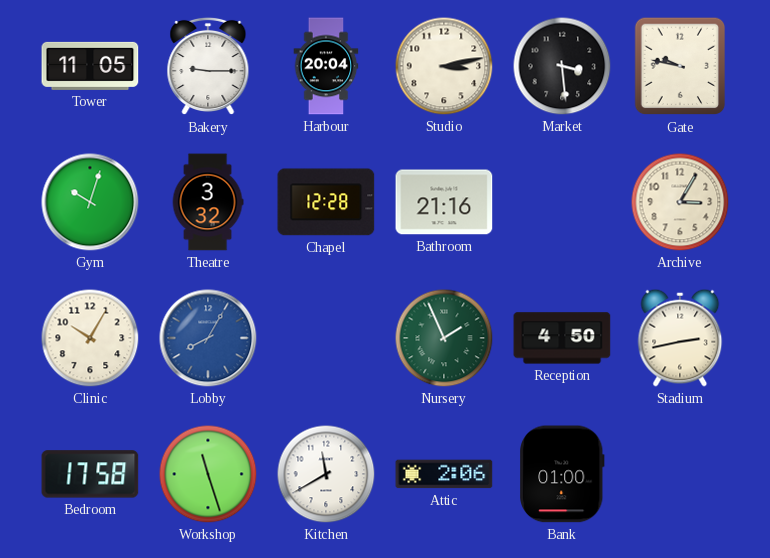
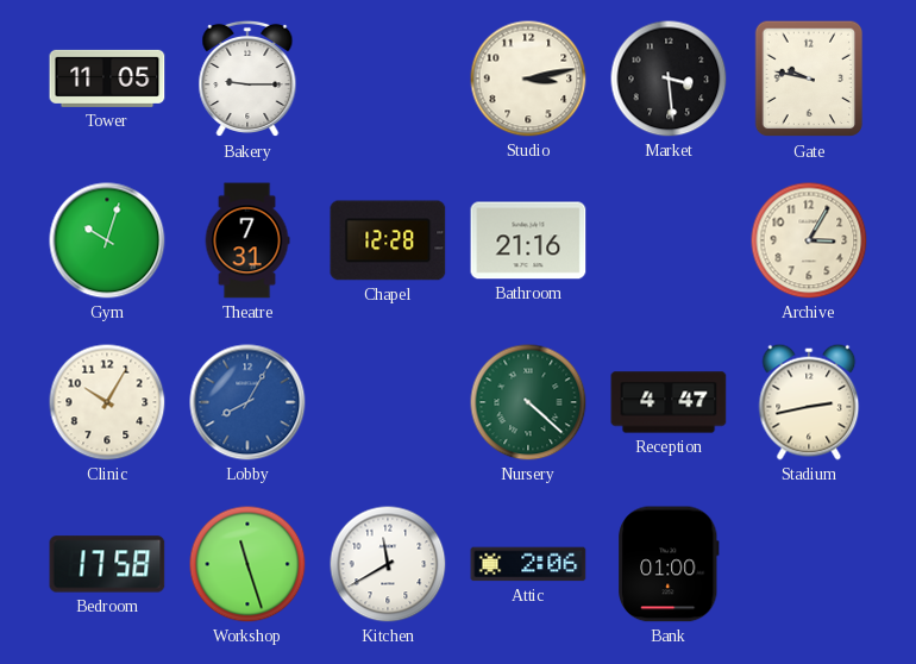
Harbour: 20:04 -> none
Theatre: 3:32 -> 7:31
Nursery: 1:56 -> 4:22
Reception: 4:50 -> 4:47
